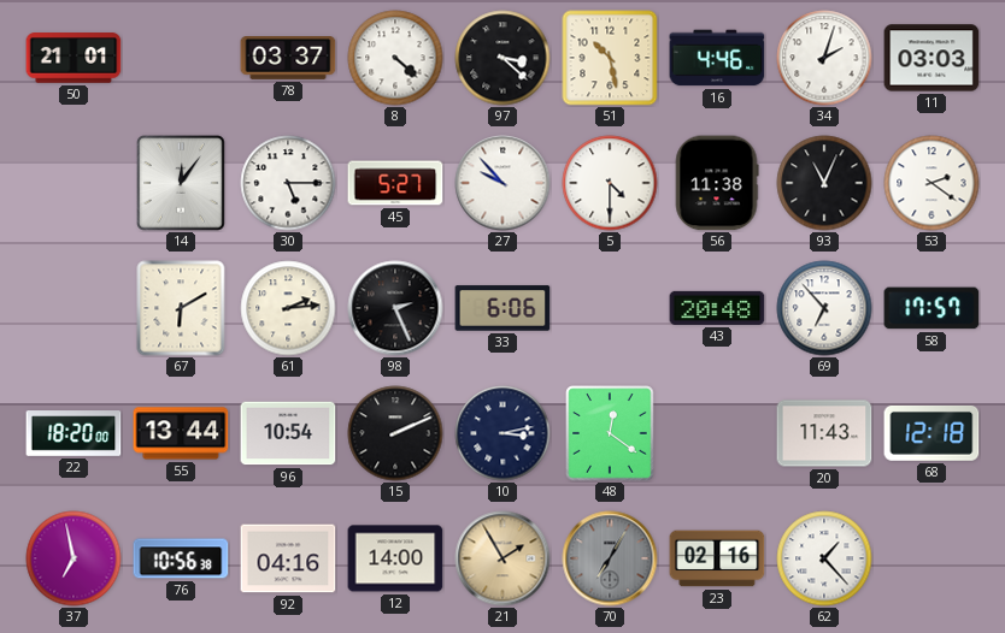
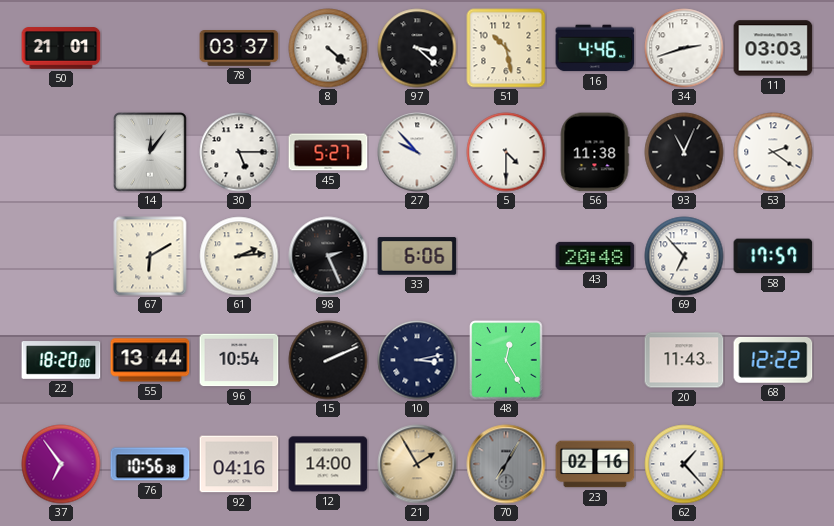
34: 2:03 -> 2:42
48: 12:21 -> 12:25
68: 12:18 -> 12:22
37: 6:58 -> 6:54
